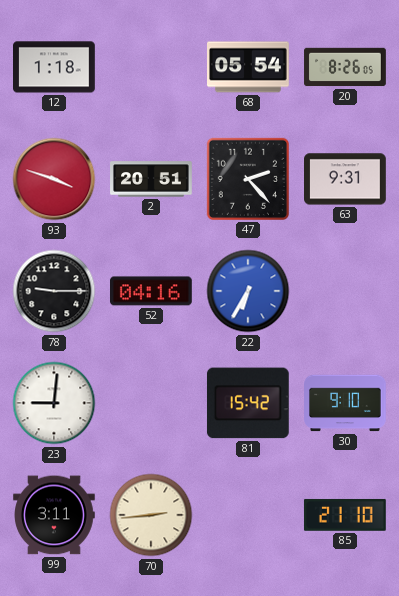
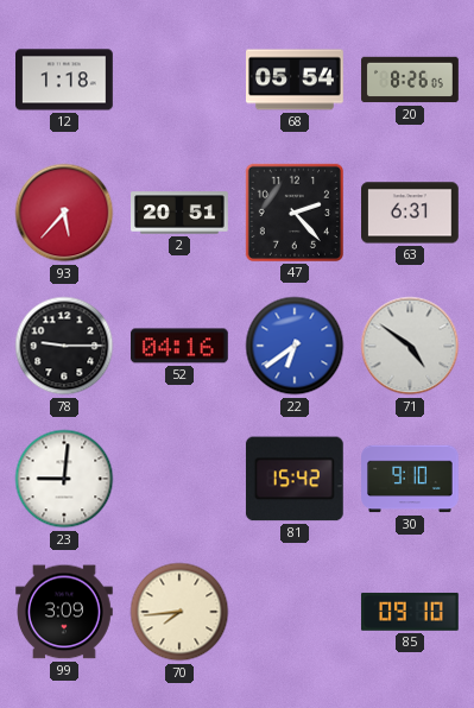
93: 3:48 -> 5:37
63: 9:31 -> 6:31
22: 6:35 -> 6:39
71: none -> 4:51
99: 3:11 -> 3:09
70: 2:44 -> 7:44
85: 21:10 -> 09:10
